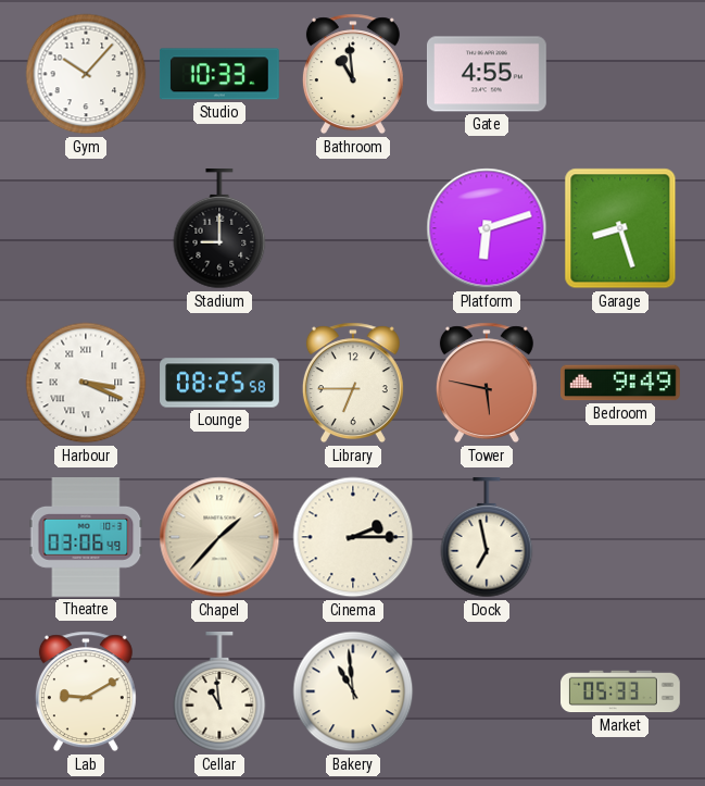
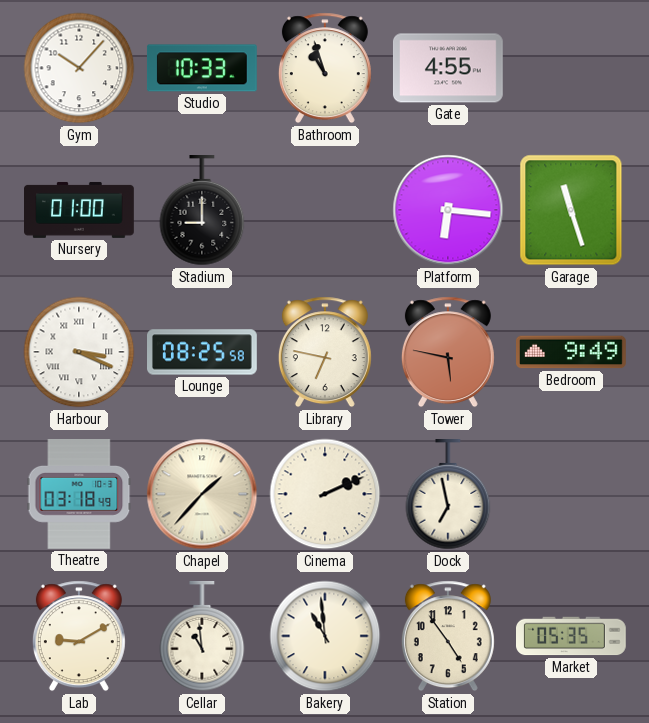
Bathroom: 10:59 -> 10:57
Nursery: none -> 01:00
Platform: 6:12 -> 6:16
Garage: 8:27 -> 11:27
Library: 6:45 -> 6:47
Theatre: 03:06 -> 03:18
Cinema: 2:15 -> 2:11
Station: none -> 4:54
Market: 05:33 -> 05:35
